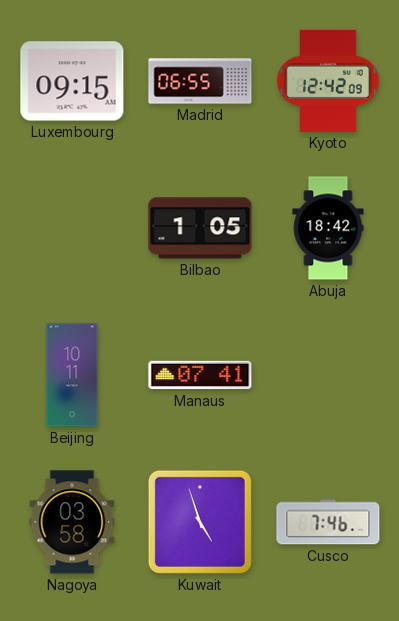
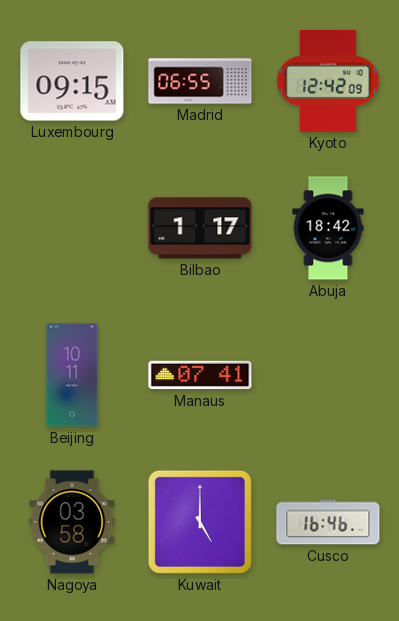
Bilbao: 1:05 -> 1:17
Kuwait: 4:57 -> 5:00
Cusco: 7:46 -> 16:46
